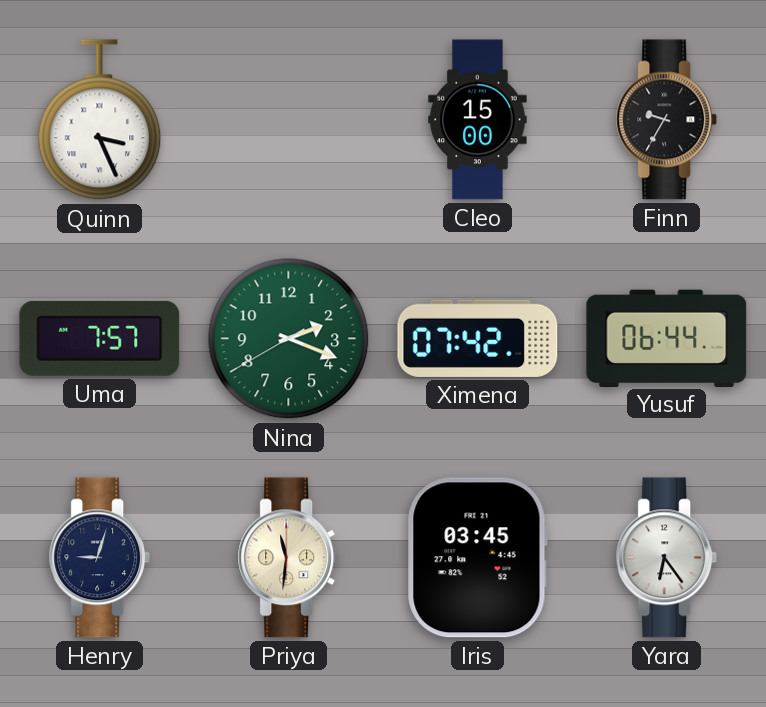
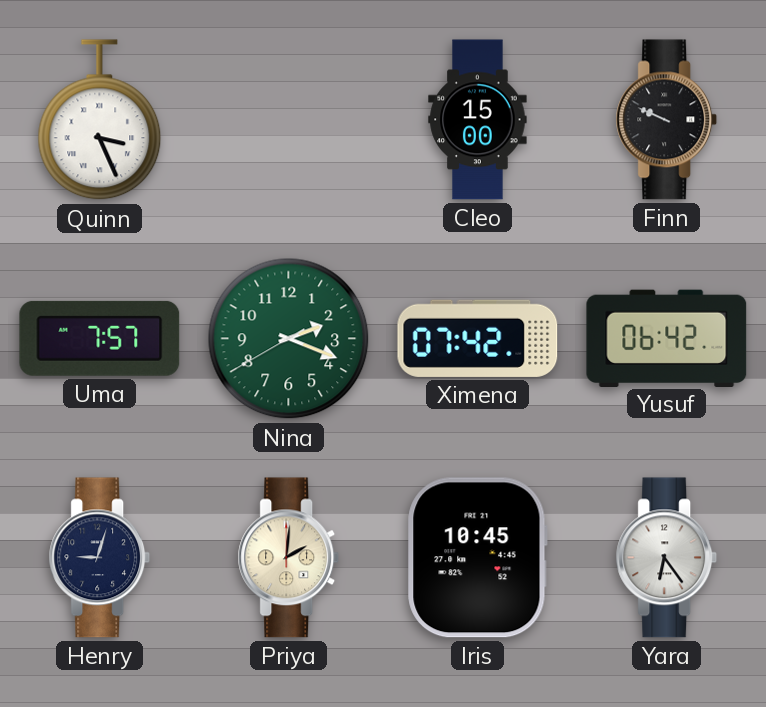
Finn: 9:35 -> 9:49
Yusuf: 06:44 -> 06:42
Priya: 11:31 -> 2:01
Iris: 03:45 -> 10:45
